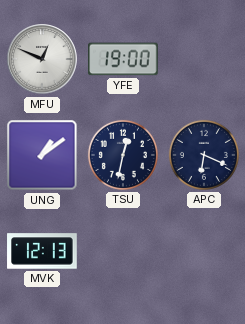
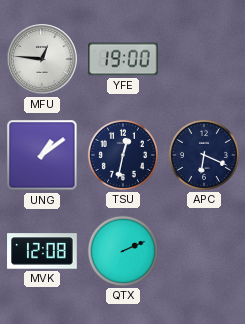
MFU: 12:49 -> 12:46
MVK: 12:13 -> 12:08
QTX: none -> 2:11
